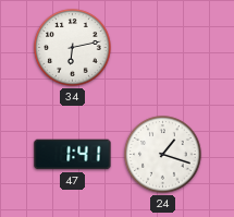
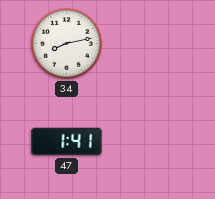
34: 6:13 -> 8:13
24: 1:18 -> none
